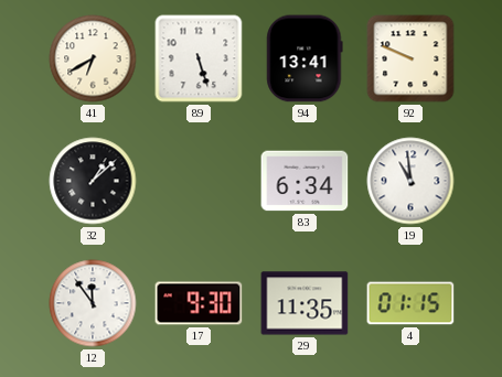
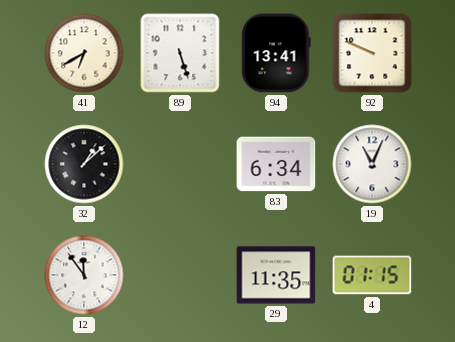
19: 10:59 -> 11:04
17: 9:30 -> none
